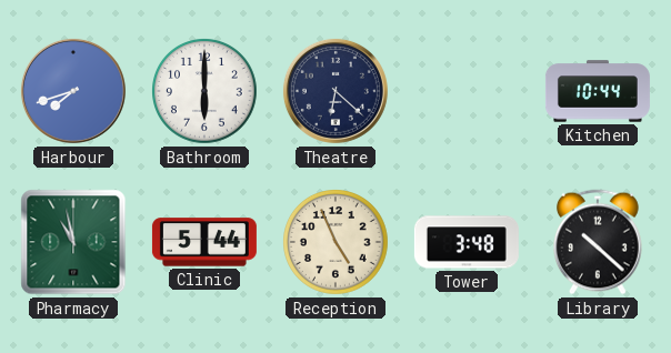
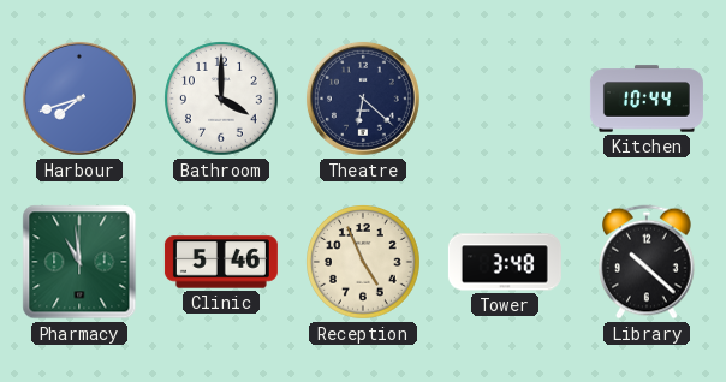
Bathroom: 6:00 -> 4:00
Pharmacy: 10:58 -> 10:59
Clinic: 5:44 -> 5:46
